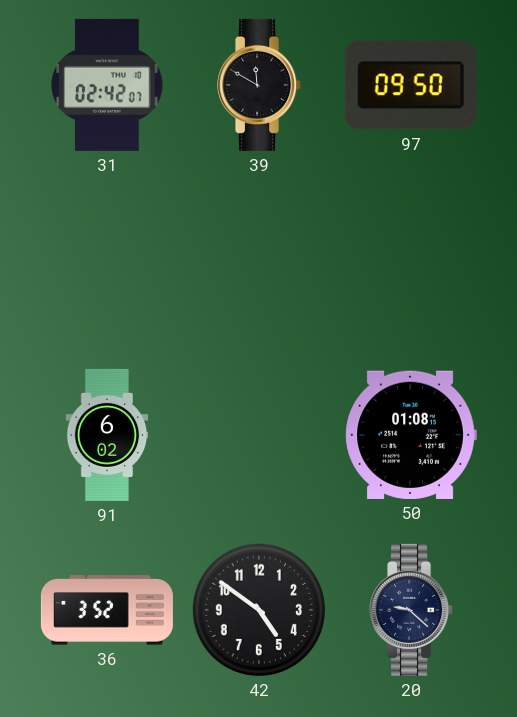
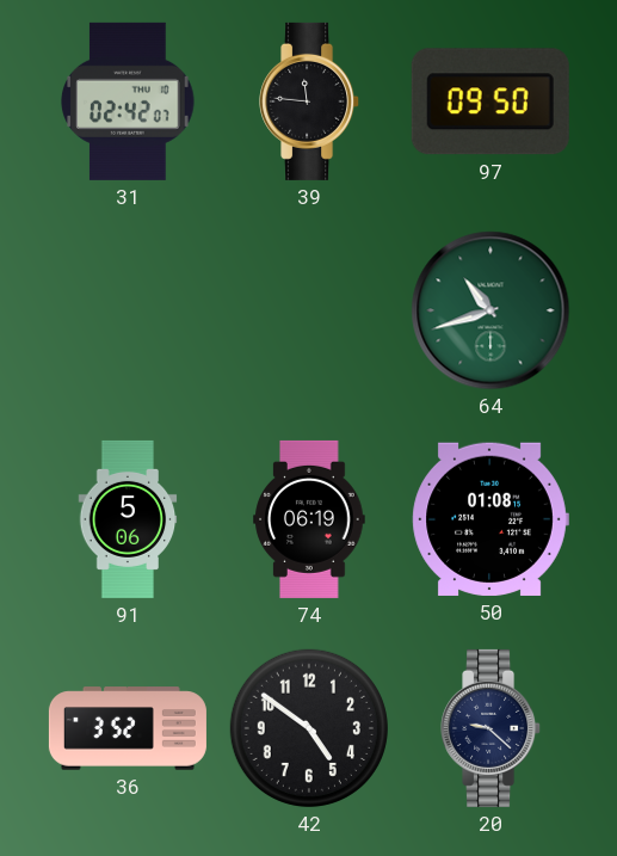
39: 11:50 -> 11:46
64: none -> 10:42
91: 6:02 -> 5:06
74: none -> 06:19
